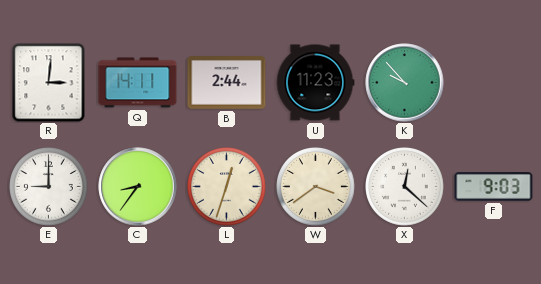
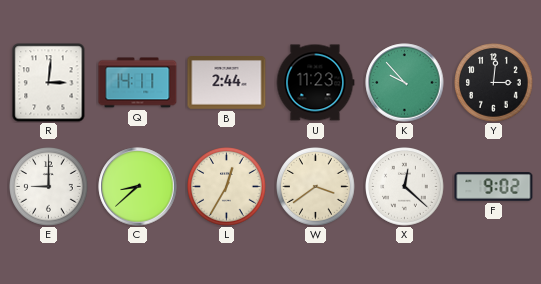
Y: none -> 3:01
C: 8:36 -> 8:38
L: 12:33 -> 12:35
F: 9:03 -> 9:02
